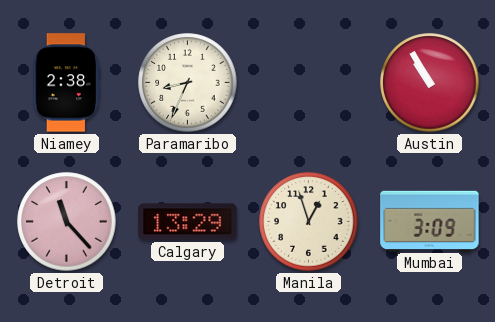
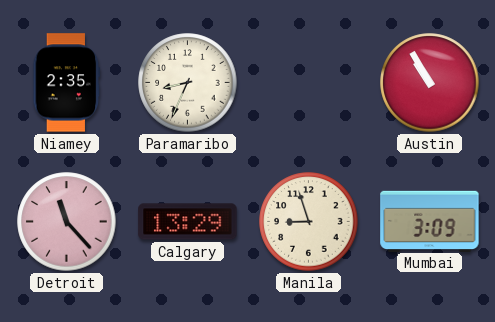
Niamey: 2:38 -> 2:35
Manila: 12:57 -> 8:57
